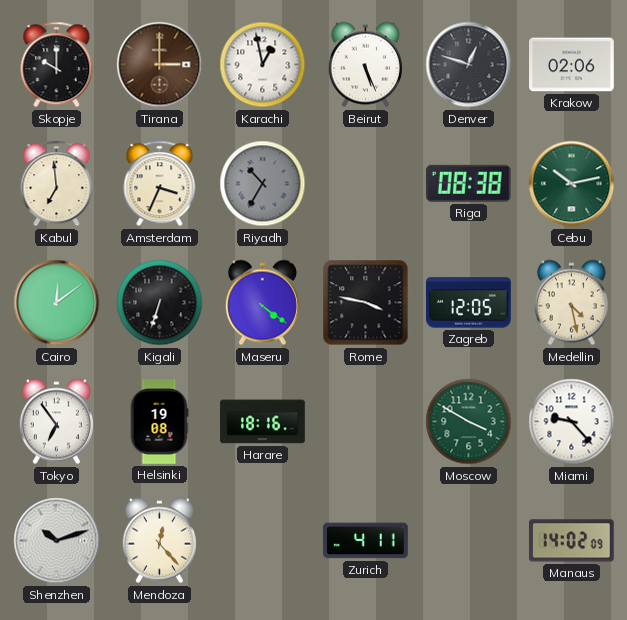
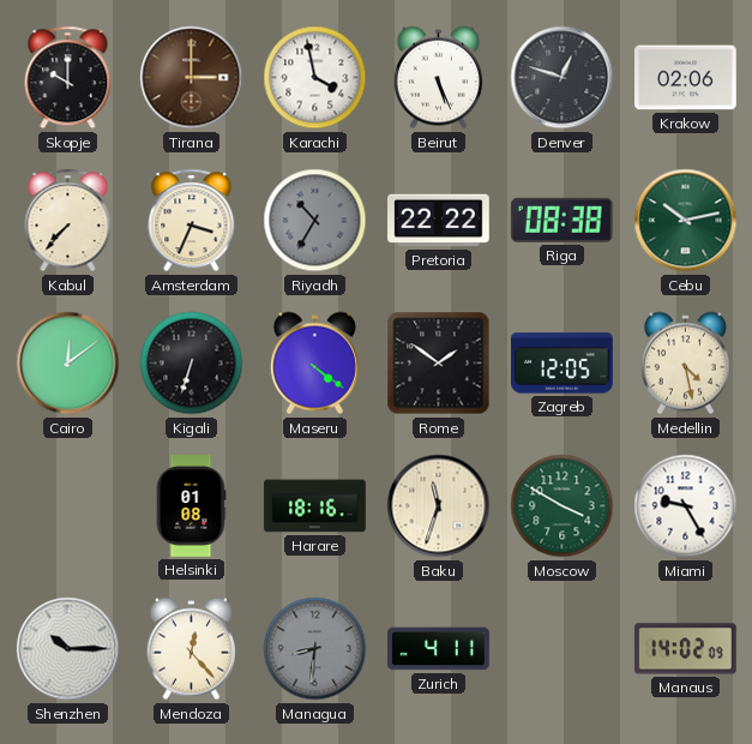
Karachi: 12:58 -> 3:58
Kabul: 6:59 -> 7:37
Pretoria: none -> 22:22
Rome: 3:47 -> 1:51
Tokyo: 6:54 -> none
Helsinki: 19:08 -> 01:08
Baku: none -> 11:33
Miami: 9:23 -> 9:25
Shenzhen: 10:12 -> 10:15
Managua: none -> 8:31
